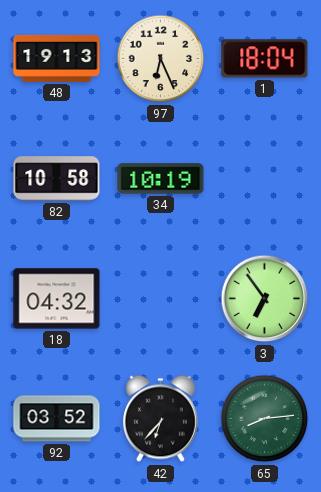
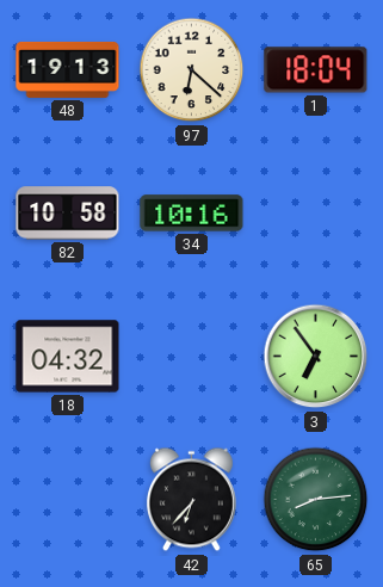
97: 6:26 -> 6:22
34: 10:19 -> 10:16
92: 03:52 -> none
